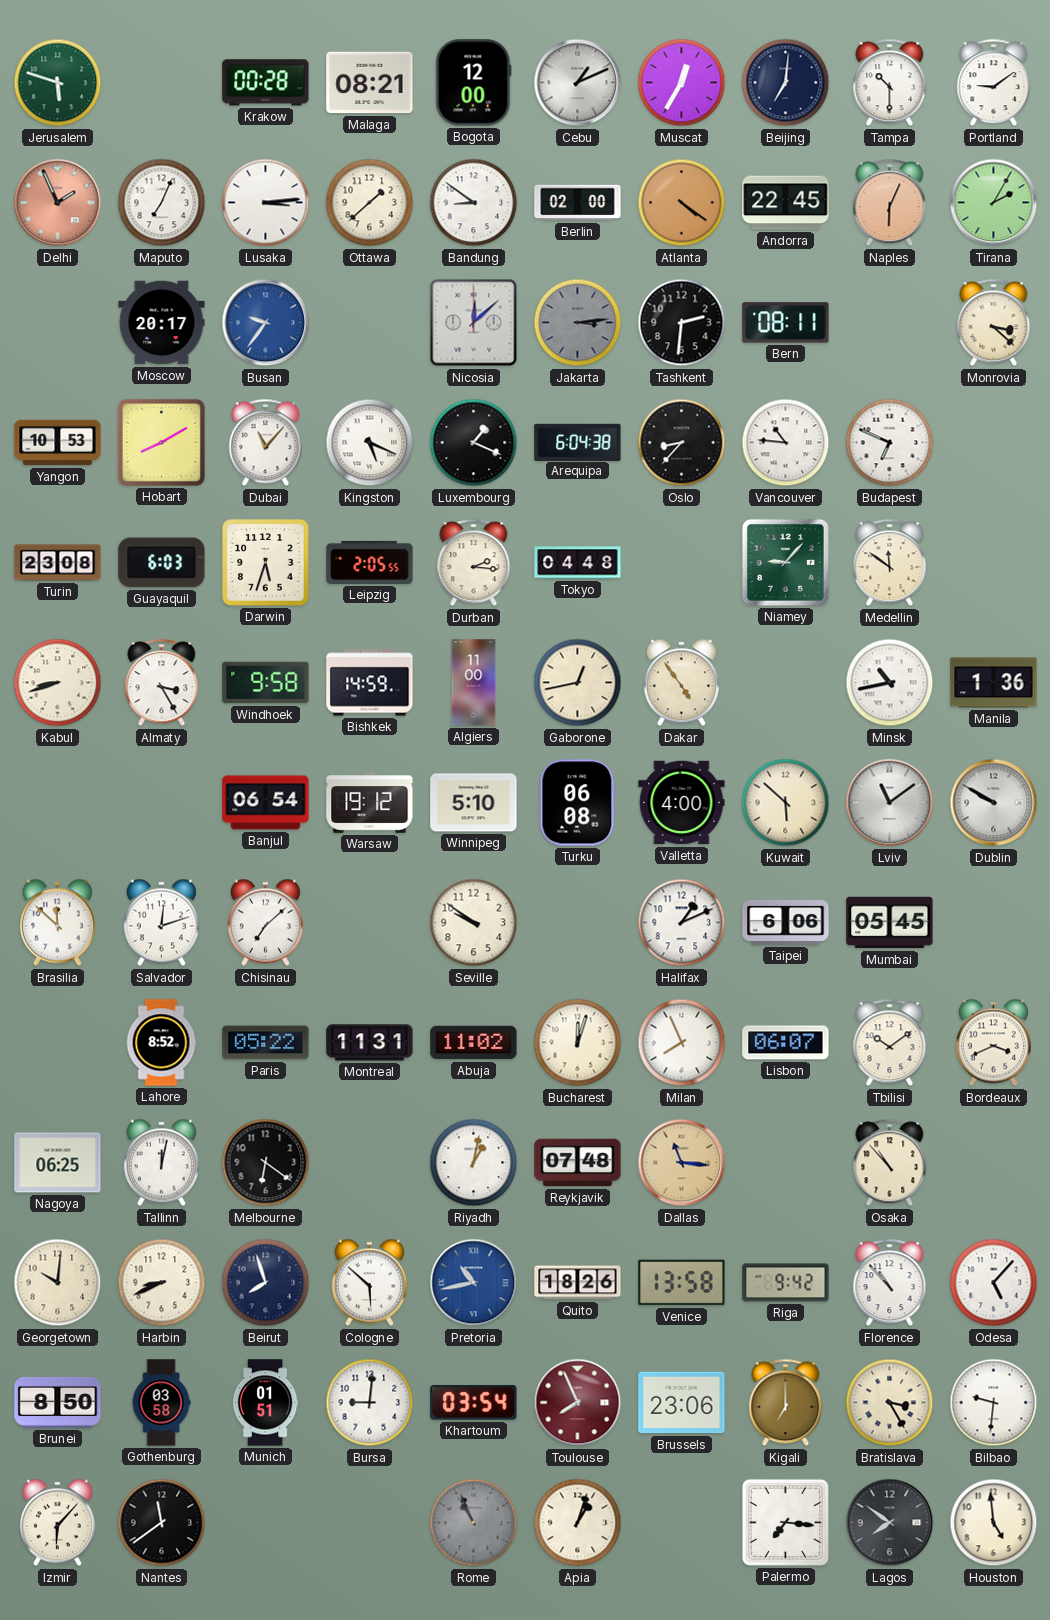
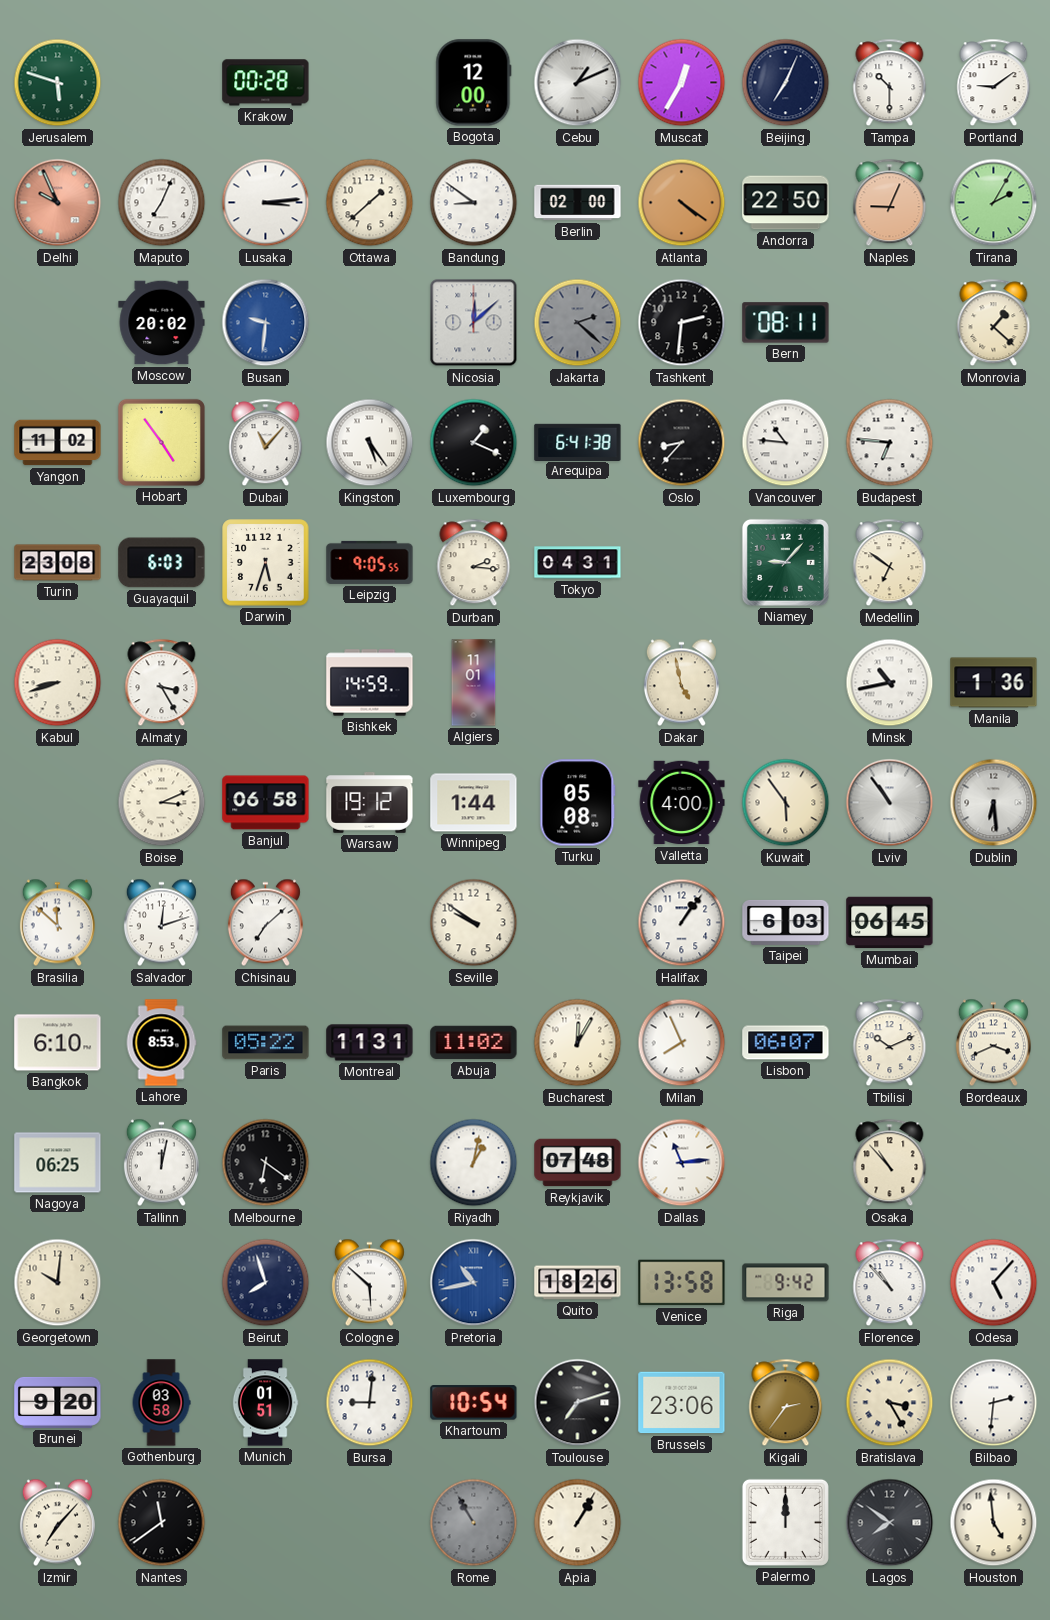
Malaga: 08:21 -> none
Beijing: 7:01 -> 7:04
Delhi: 1:56 -> 9:56
Andorra: 22:45 -> 22:50
Naples: 6:04 -> 9:04
Moscow: 20:17 -> 20:02
Busan: 9:36 -> 9:31
Jakarta: 3:14 -> 2:22
Monrovia: 3:22 -> 1:22
Yangon: 10:53 -> 11:02
Hobart: 8:10 -> 4:54
Kingston: 5:19 -> 5:24
Arequipa: 6:04 -> 6:41
Budapest: 6:49 -> 6:46
Leipzig: 2:05 -> 9:05
Tokyo: 04:48 -> 04:31
Medellin: 11:51 -> 6:51
Windhoek: 9:58 -> none
Algiers: 11:00 -> 11:01
Gaborone: 12:43 -> none
Dakar: 4:54 -> 4:58
Boise: none -> 3:11
Banjul: 06:54 -> 06:58
Winnipeg: 5:10 -> 1:44
Turku: 06:08 -> 05:08
Kuwait: 5:52 -> 5:54
Lviv: 11:09 -> 10:54
Dublin: 9:50 -> 6:29
Halifax: 1:11 -> 1:06
Taipei: 6:06 -> 6:03
Mumbai: 05:45 -> 06:45
Bangkok: none -> 6:10
Lahore: 8:52 -> 8:53
Bucharest: 12:03 -> 12:05
Tbilisi: 10:09 -> 10:11
Dallas: 11:16 -> 11:14
Dallas dial: champagne -> white
Harbin: 8:41 -> none
Brunei: 8:50 -> 9:20
Khartoum: 03:54 -> 10:54
Toulouse: 7:56 -> 7:12
Toulouse dial: burgundy -> black
Kigali: 7:00 -> 2:36
Bilbao: 9:31 -> 2:31
Izmir: 6:07 -> 7:07
Rome: 10:56 -> 10:55
Apia: 1:03 -> 1:05
Palermo: 7:16 -> 12:00
